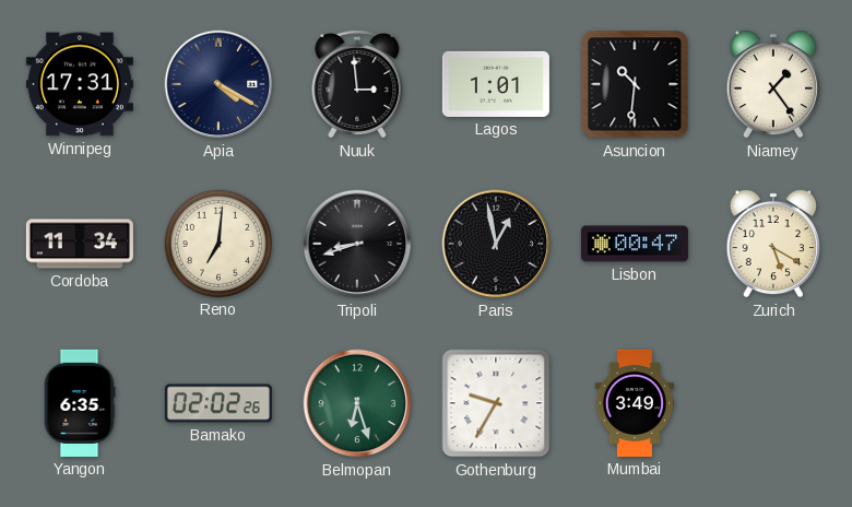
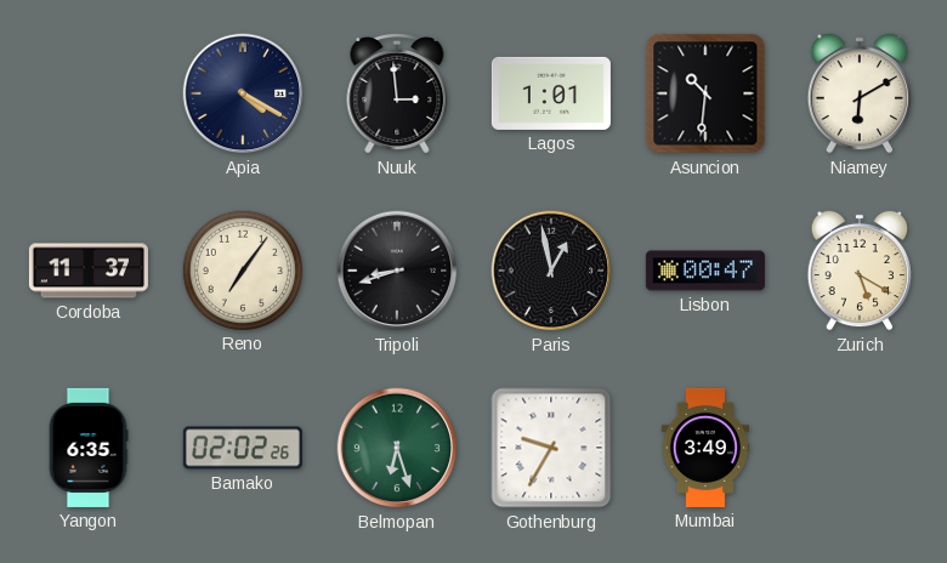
Winnipeg: 17:31 -> none
Niamey: 1:24 -> 6:10
Cordoba: 11:34 -> 11:37
Reno: 7:01 -> 7:06
